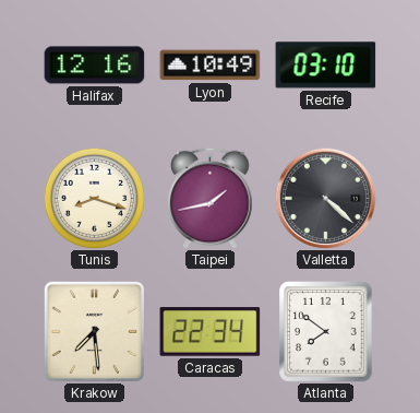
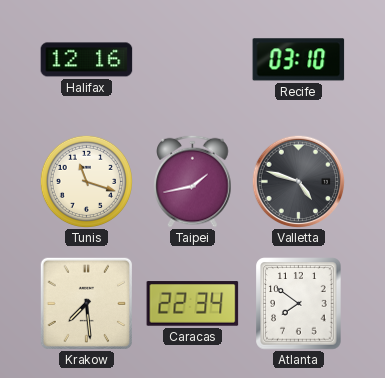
Lyon: 10:49 -> none
Tunis: 8:18 -> 11:18
Valletta: 4:22 -> 4:48
